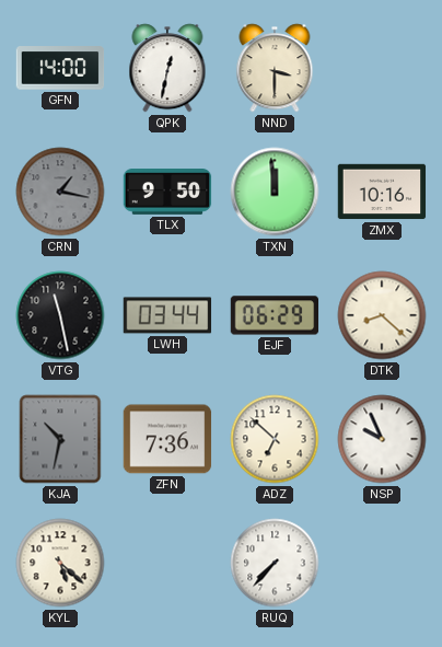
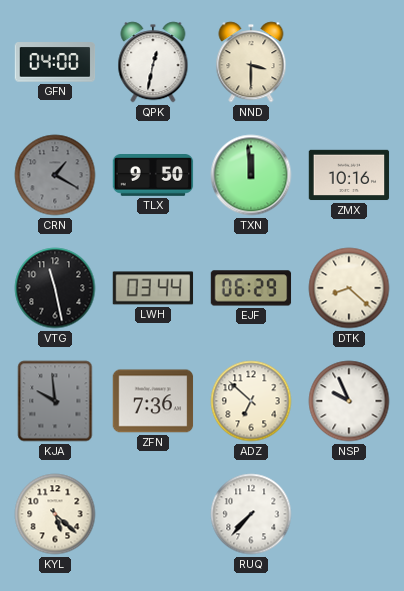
GFN: 14:00 -> 04:00
CRN: 1:17 -> 1:20
KJA: 10:32 -> 9:59
